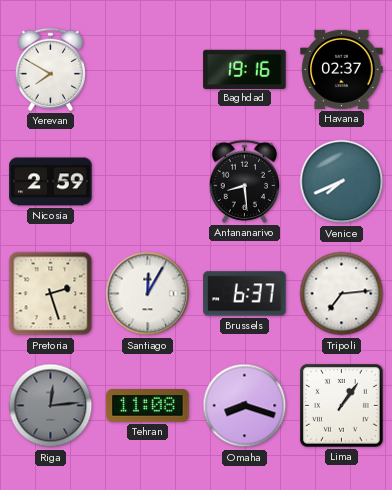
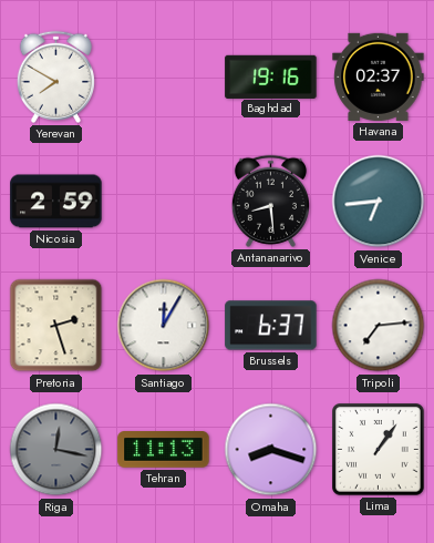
Venice: 7:41 -> 6:44
Riga: 12:14 -> 12:17
Tehran: 11:08 -> 11:13
